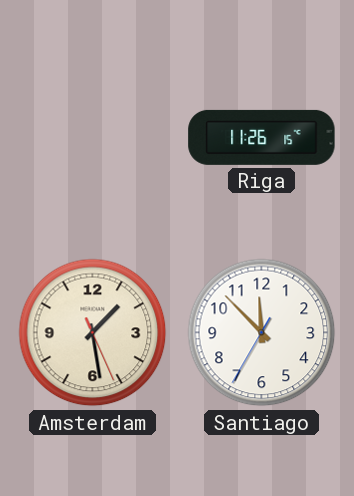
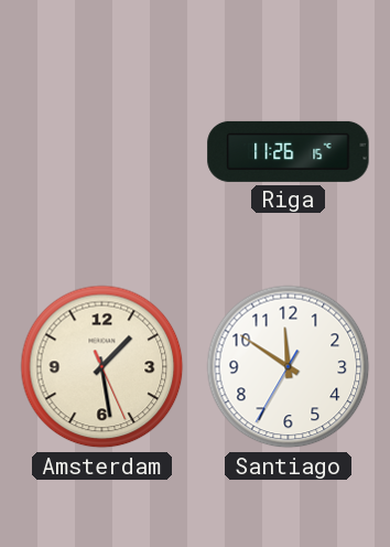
Santiago: 11:52 -> 11:50
